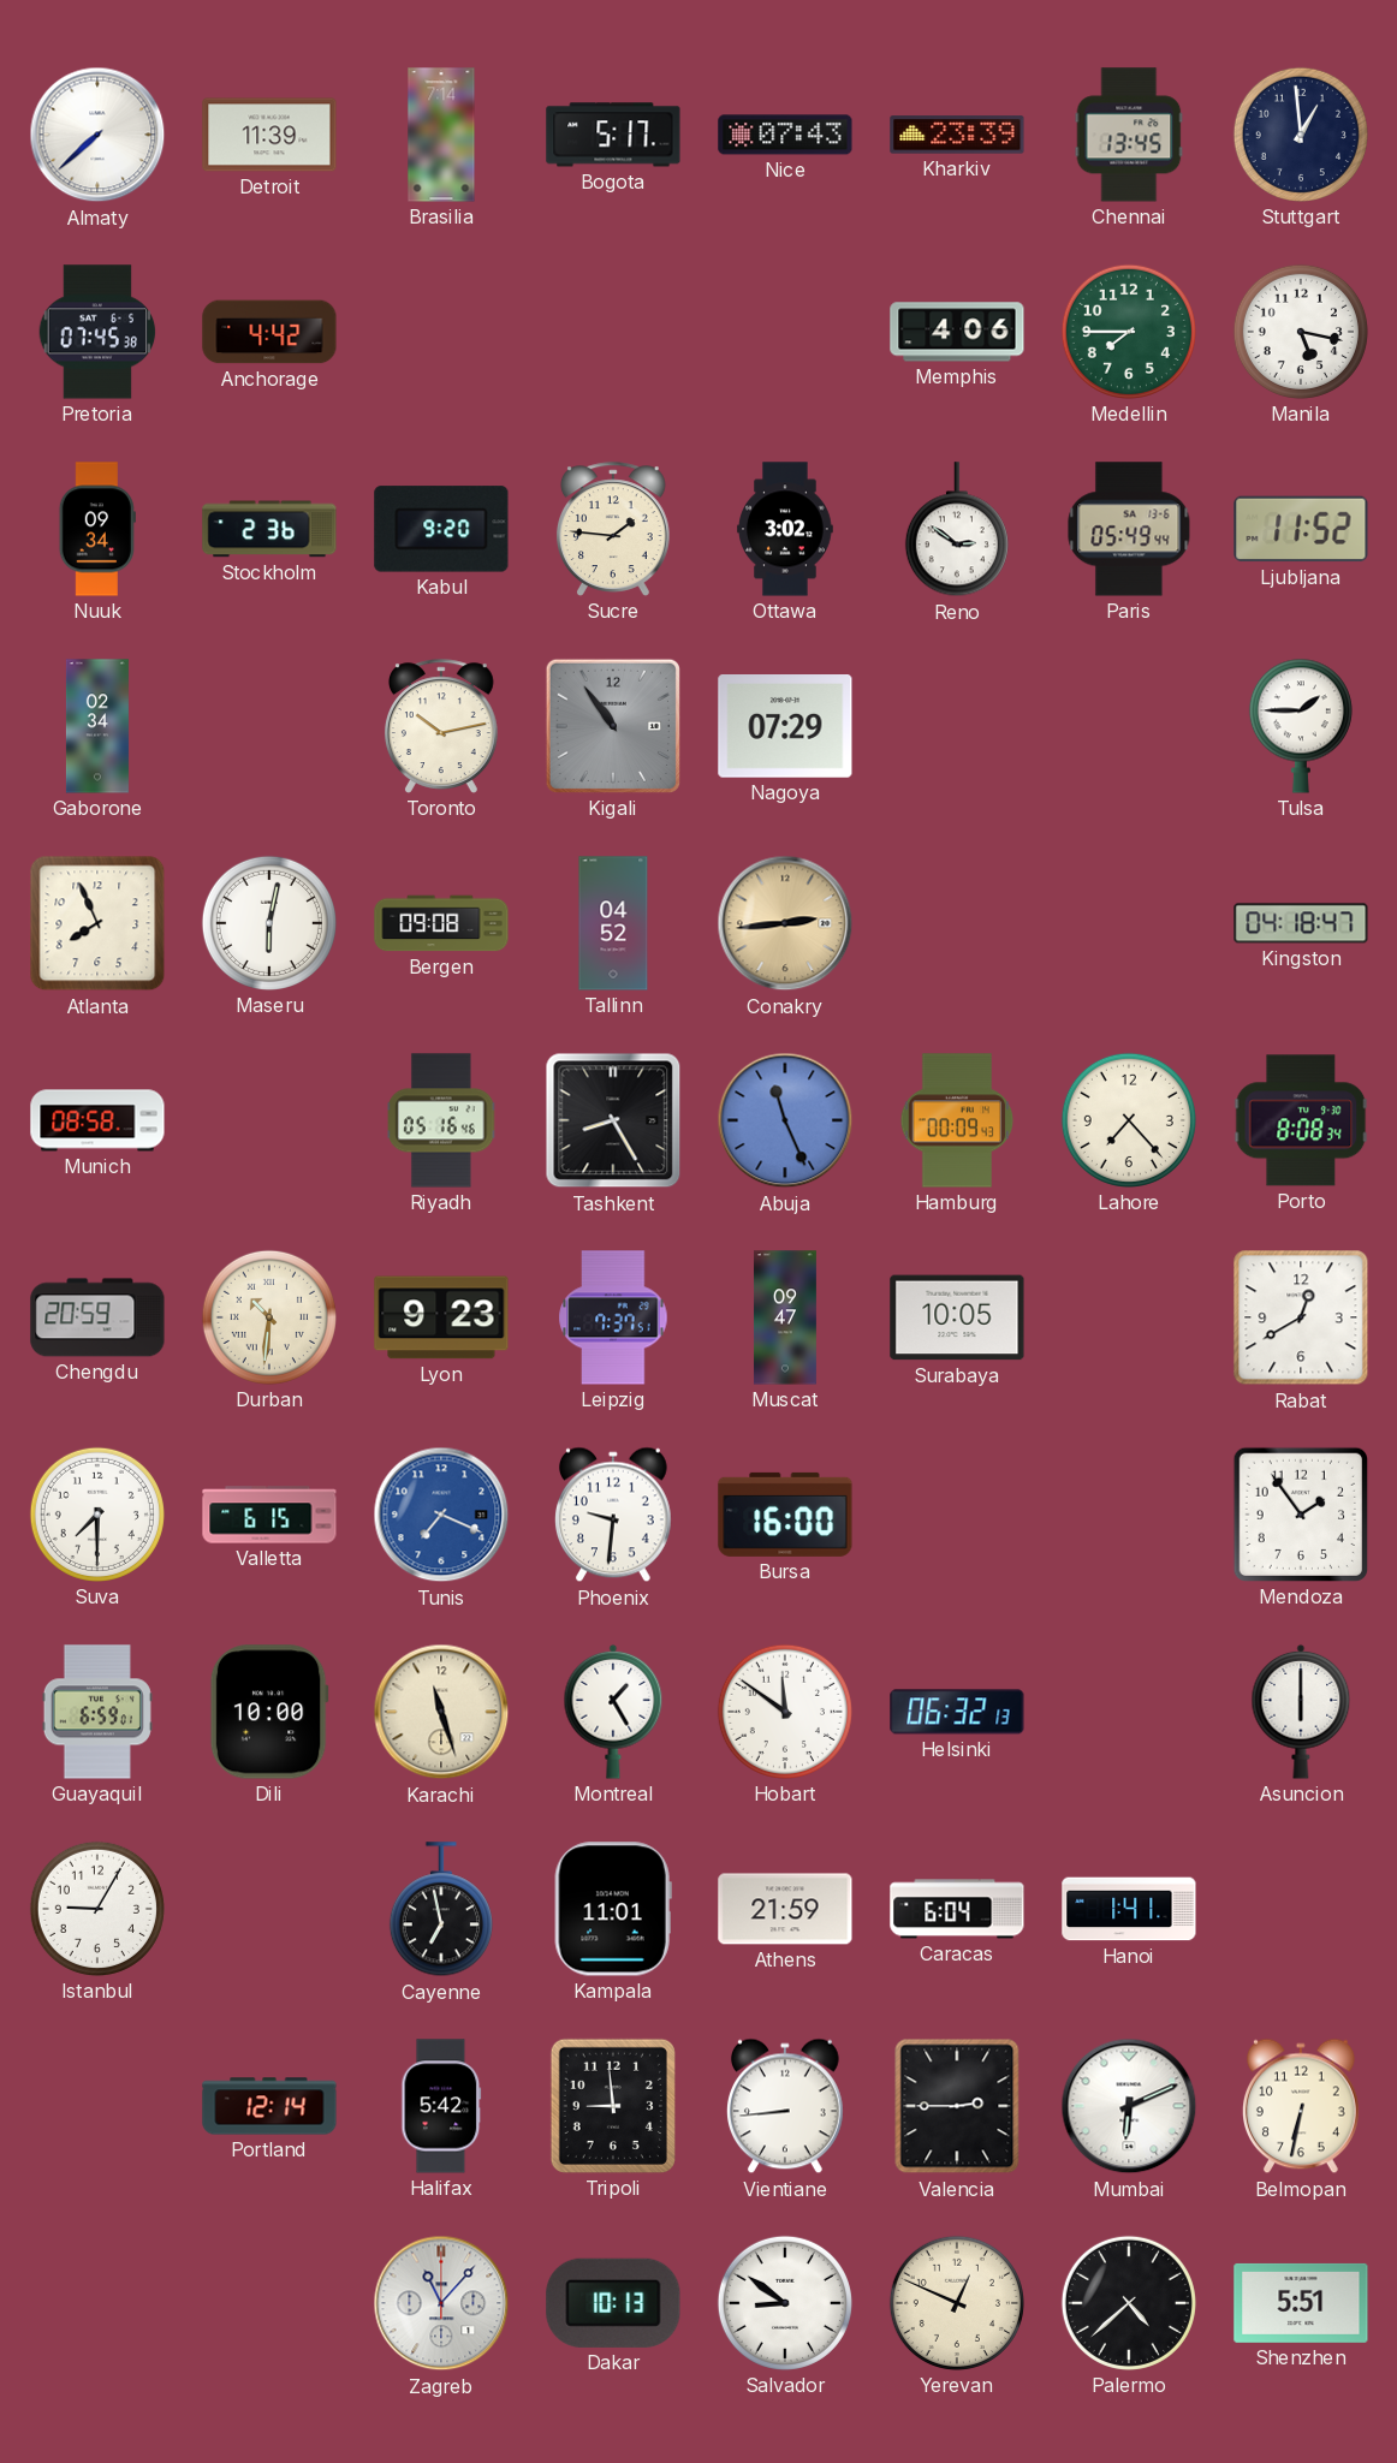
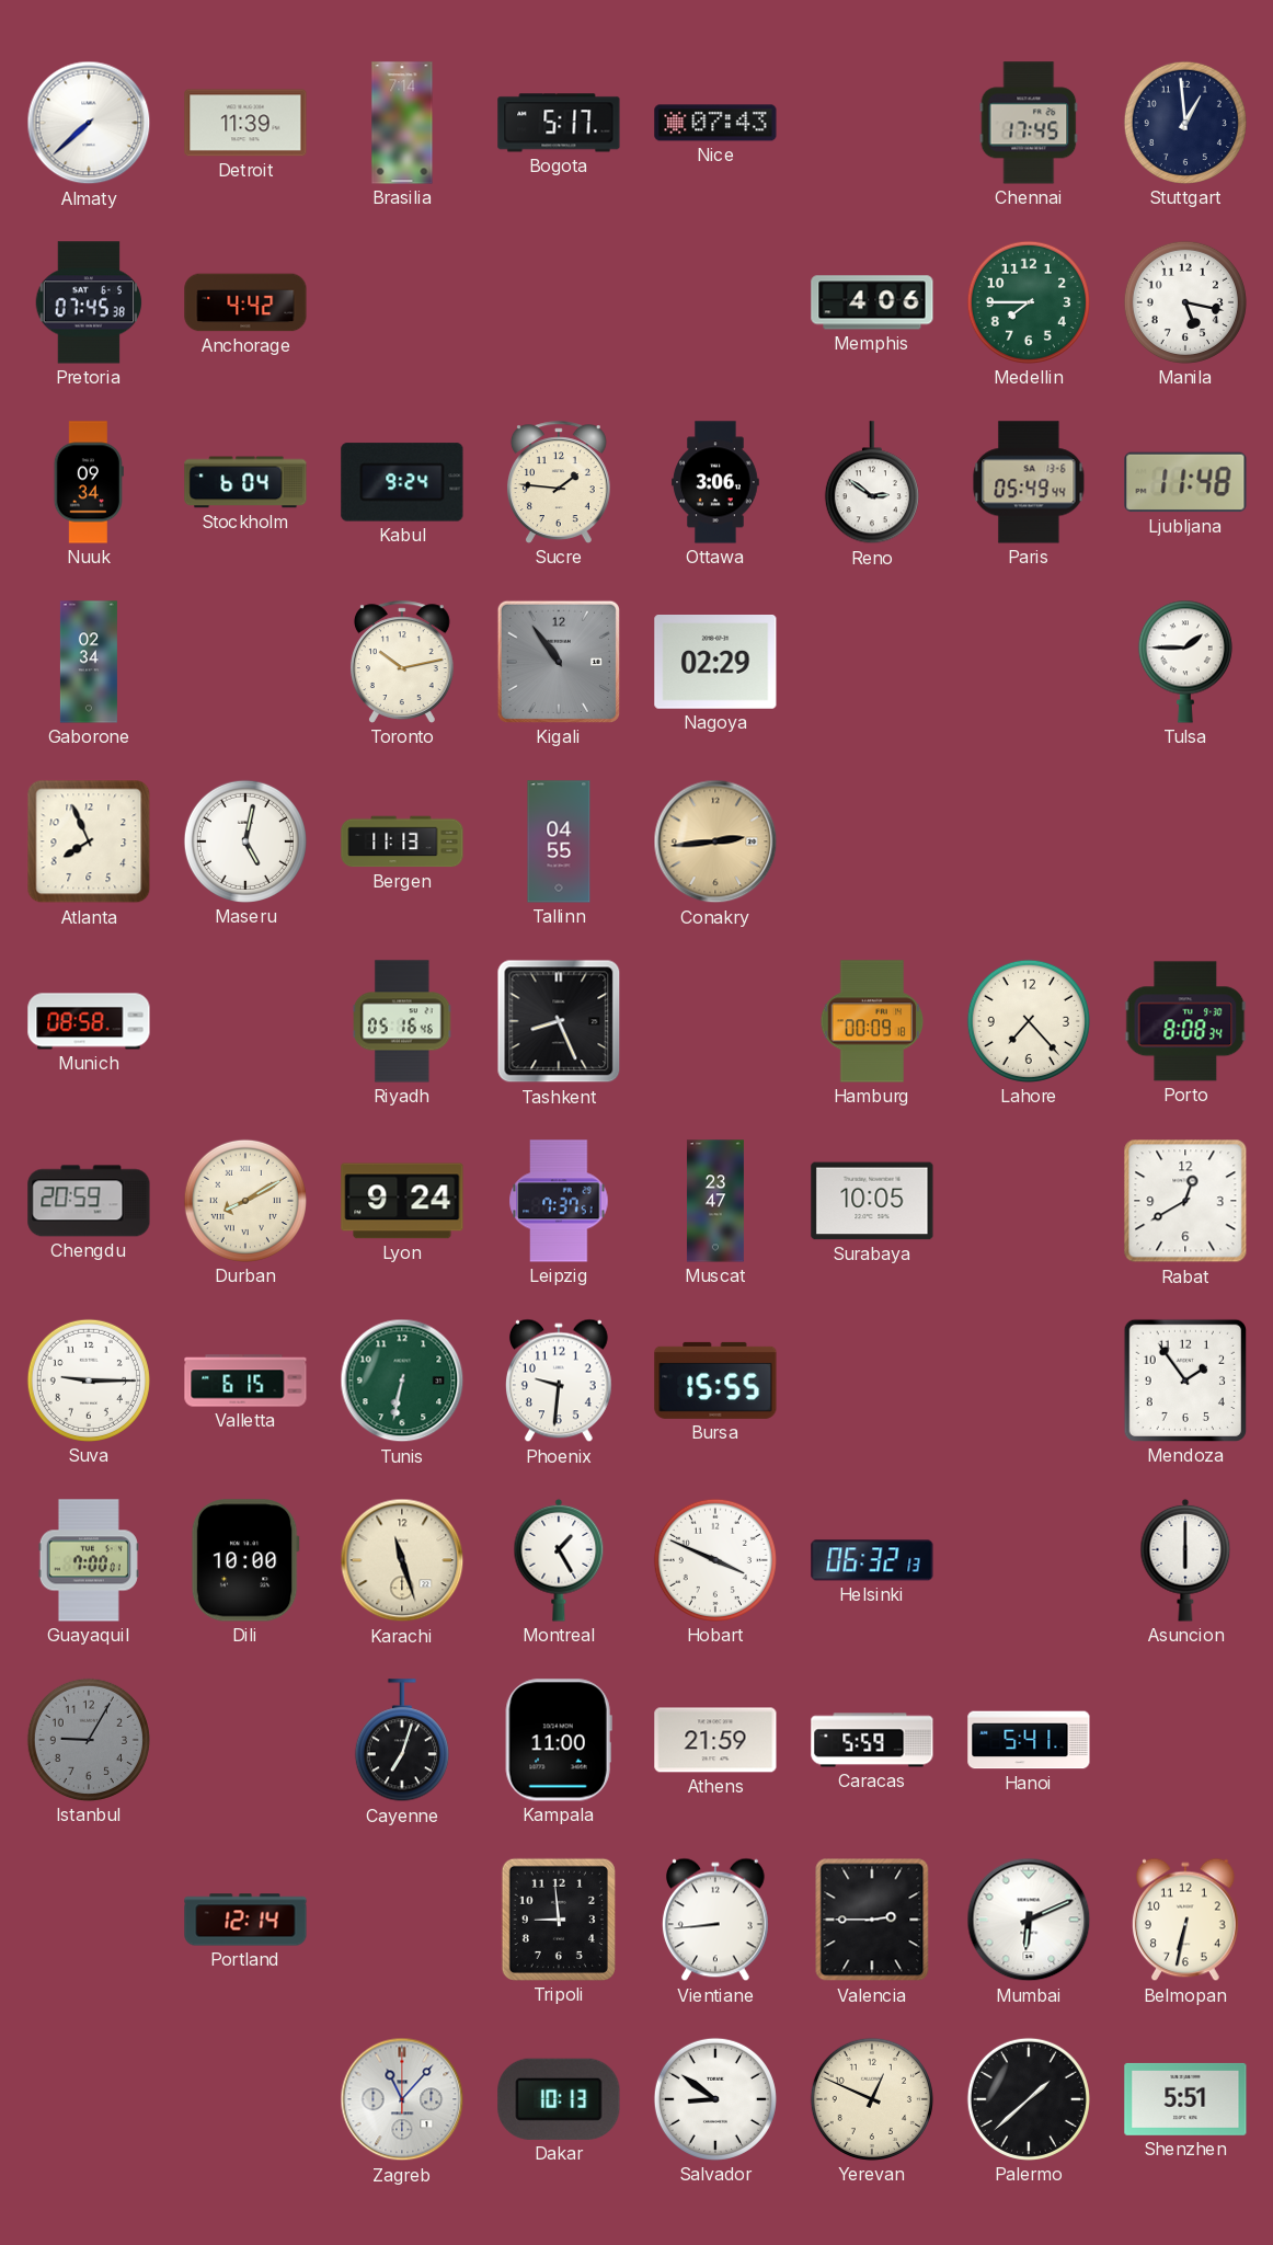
Kharkiv: 23:39 -> none
Chennai: 13:45 -> 17:45
Stockholm: 2:36 -> 6:04
Kabul: 9:20 -> 9:24
Ottawa: 3:02 -> 3:06
Ljubljana: 11:52 -> 11:48
Nagoya: 07:29 -> 02:29
Maseru: 6:02 -> 5:02
Bergen: 09:08 -> 11:13
Tallinn: 04:52 -> 04:55
Kingston: 04:18 -> none
Tashkent: 8:25 -> 8:26
Abuja: 11:26 -> none
Hamburg: 00:09:43 -> 00:09:18
Durban: 10:31 -> 8:10
Lyon: 9:23 -> 9:24
Muscat: 09:47 -> 23:47
Suva: 7:30 -> 9:15
Tunis: 7:19 -> 6:32
Tunis dial: blue -> green
Bursa: 16:00 -> 15:55
Guayaquil: 6:59 -> 7:00
Hobart: 11:51 -> 3:49
Istanbul dial: white -> grey
Cayenne: 6:58 -> 7:03
Kampala: 11:01 -> 11:00
Caracas: 6:04 -> 5:59
Hanoi: 1:41 -> 5:41
Halifax: 5:42 -> none
Palermo: 4:38 -> 1:38
